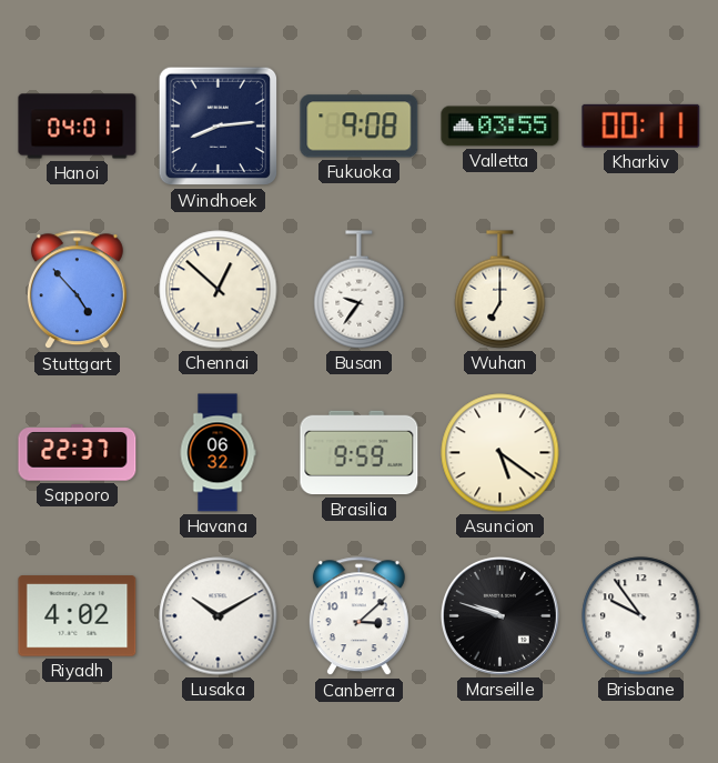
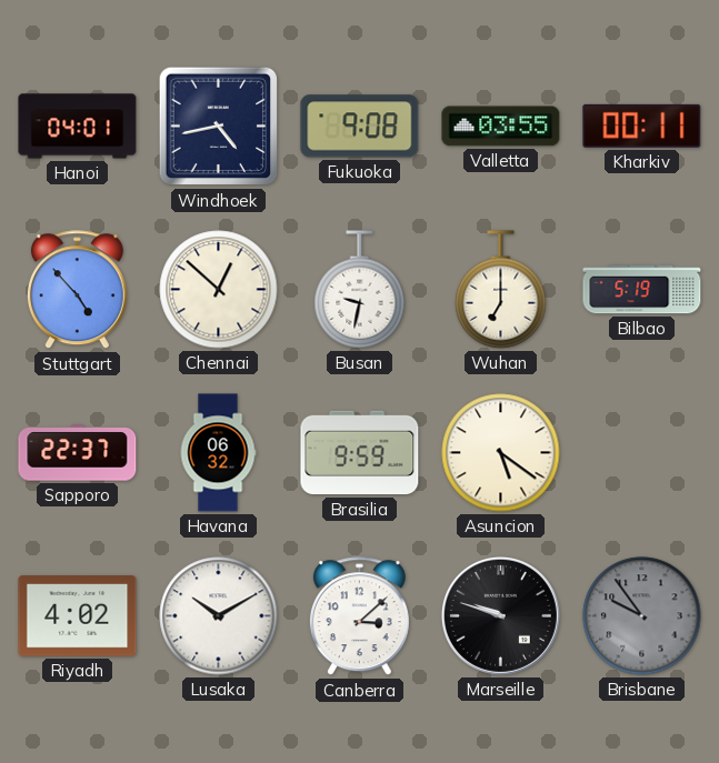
Windhoek: 8:14 -> 4:43
Busan: 9:36 -> 9:32
Bilbao: none -> 5:19
Brisbane dial: white -> grey
